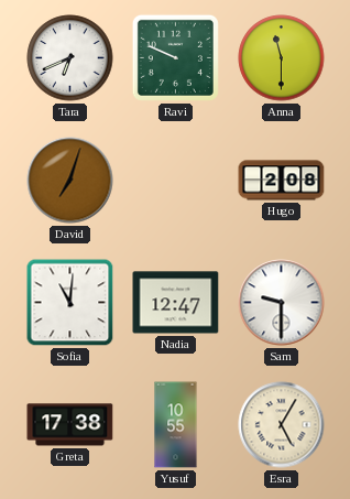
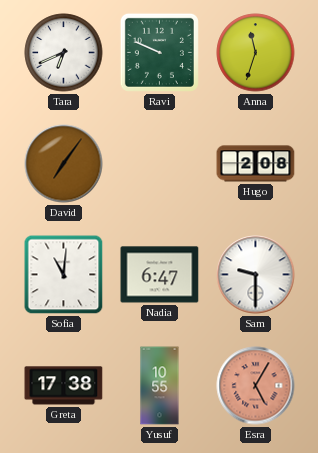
Anna: 11:30 -> 11:33
David: 7:03 -> 7:06
Nadia: 12:47 -> 6:47
Esra dial: cream -> salmon
